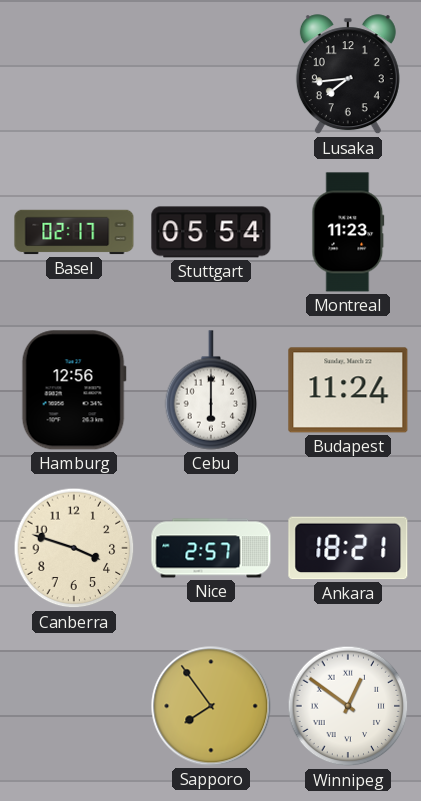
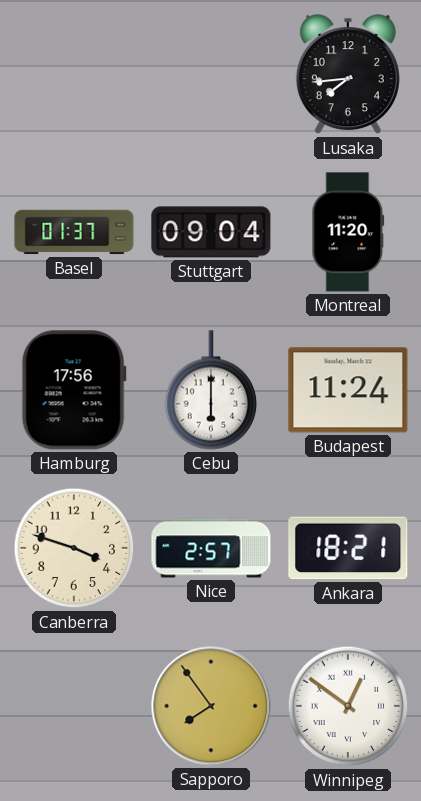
Basel: 02:17 -> 01:37
Stuttgart: 05:54 -> 09:04
Montreal: 11:23 -> 11:20
Hamburg: 12:56 -> 17:56
